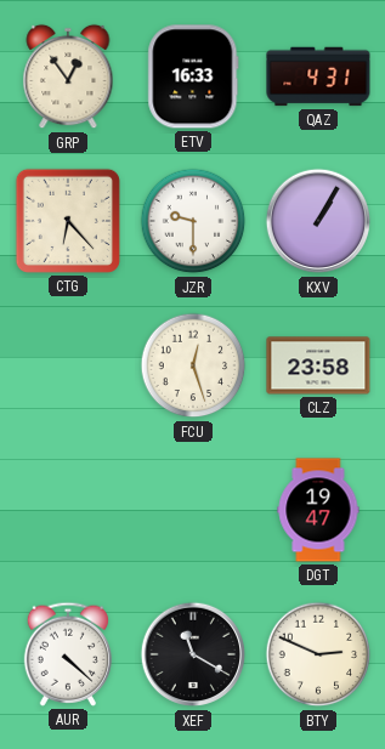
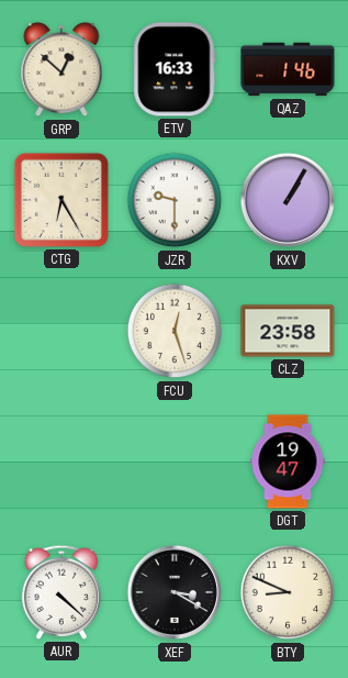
GRP: 12:54 -> 12:52
QAZ: 4:31 -> 1:46
CTG: 6:23 -> 6:25
XEF: 11:20 -> 3:20
BTY: 2:49 -> 8:49
